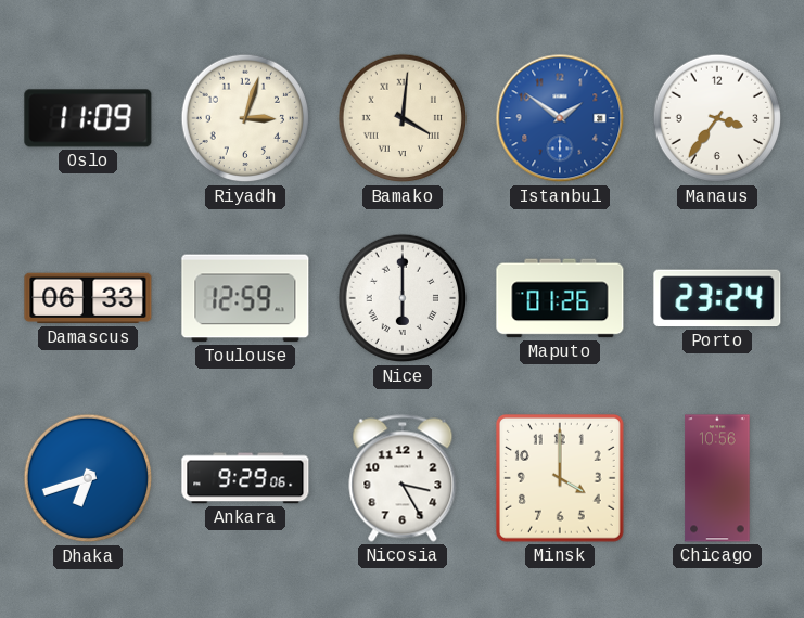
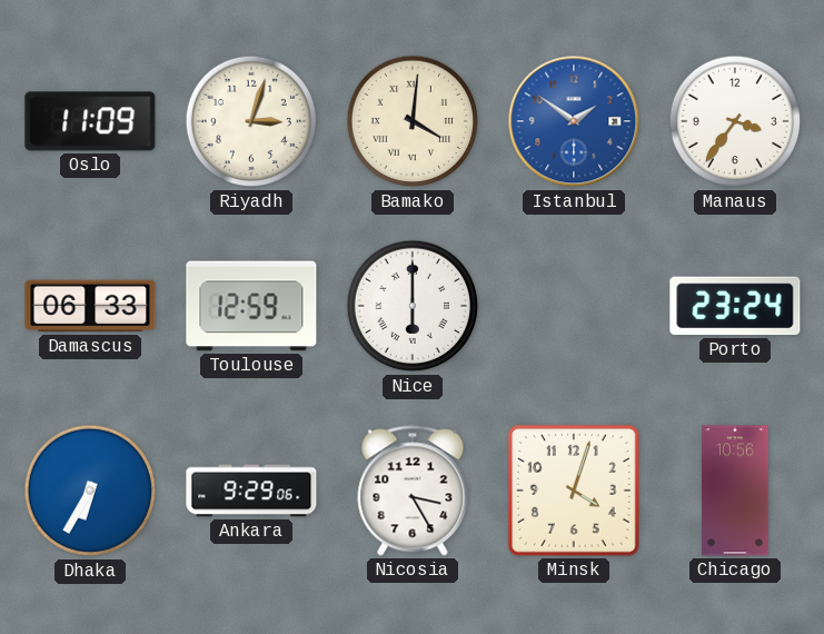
Maputo: 01:26 -> none
Dhaka: 6:42 -> 6:35
Minsk: 4:00 -> 4:03
